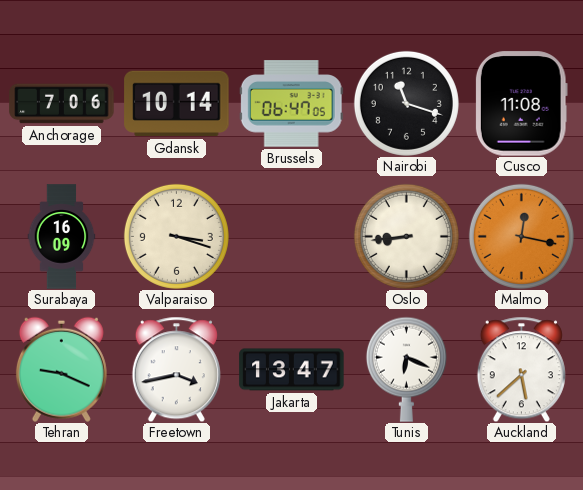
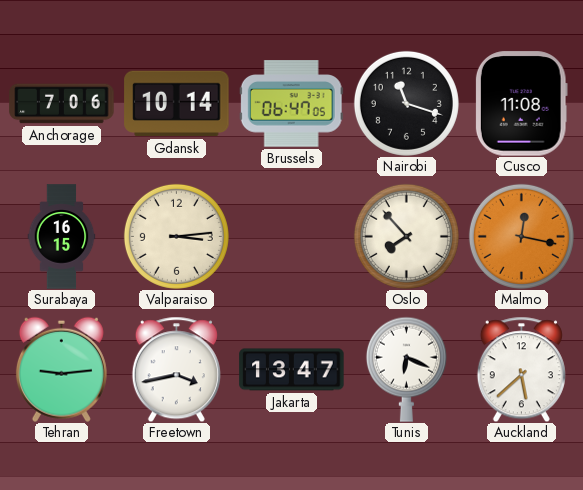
Surabaya: 16:09 -> 16:15
Valparaiso: 3:18 -> 3:14
Oslo: 8:44 -> 7:53
Tehran: 9:19 -> 9:14
